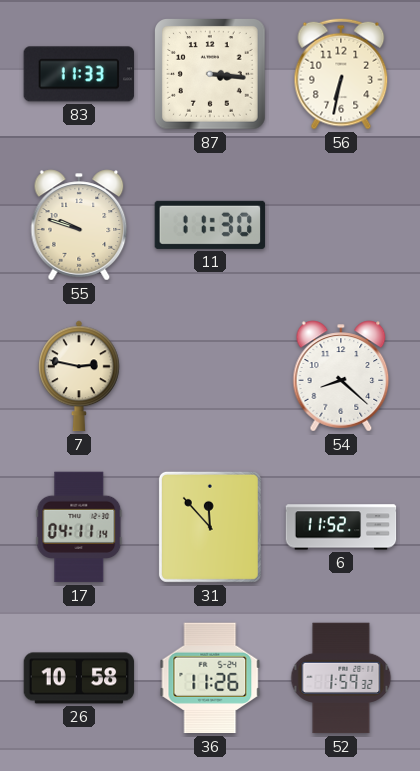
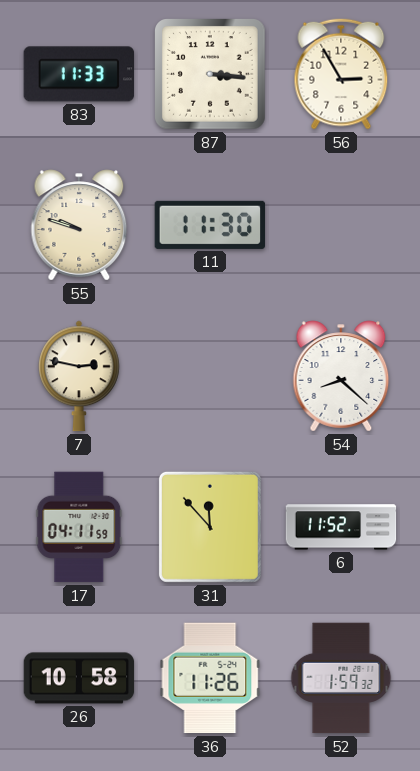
56: 6:32 -> 2:55
17: 04:11:14 -> 04:11:59
